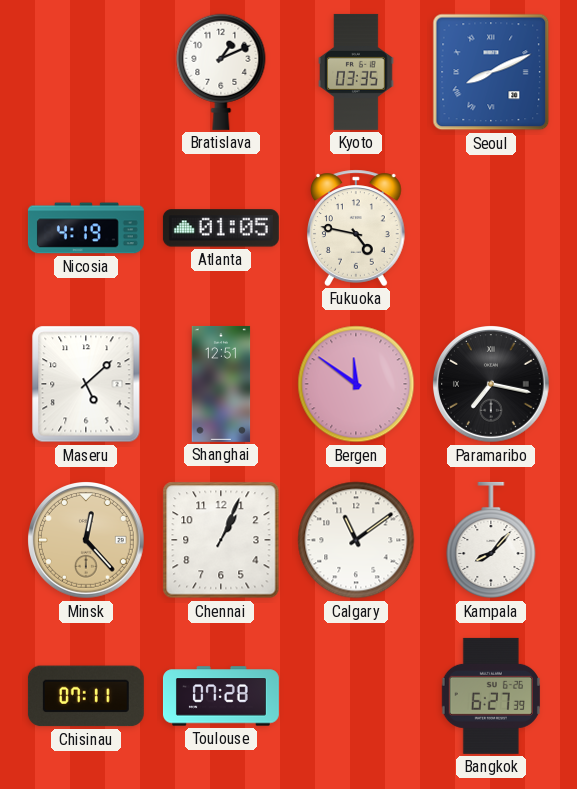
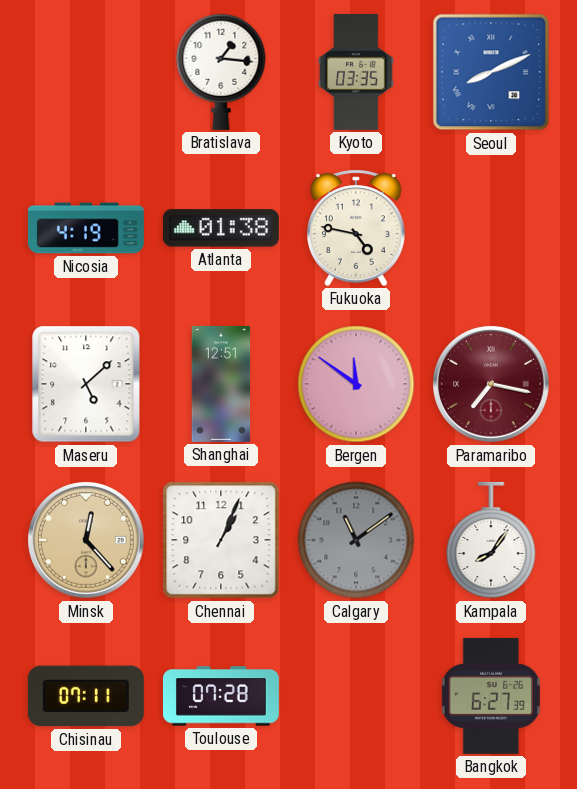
Bratislava: 1:11 -> 1:16
Atlanta: 01:05 -> 01:38
Paramaribo dial: black -> burgundy
Calgary dial: white -> grey
Kampala: 8:07 -> 8:06
